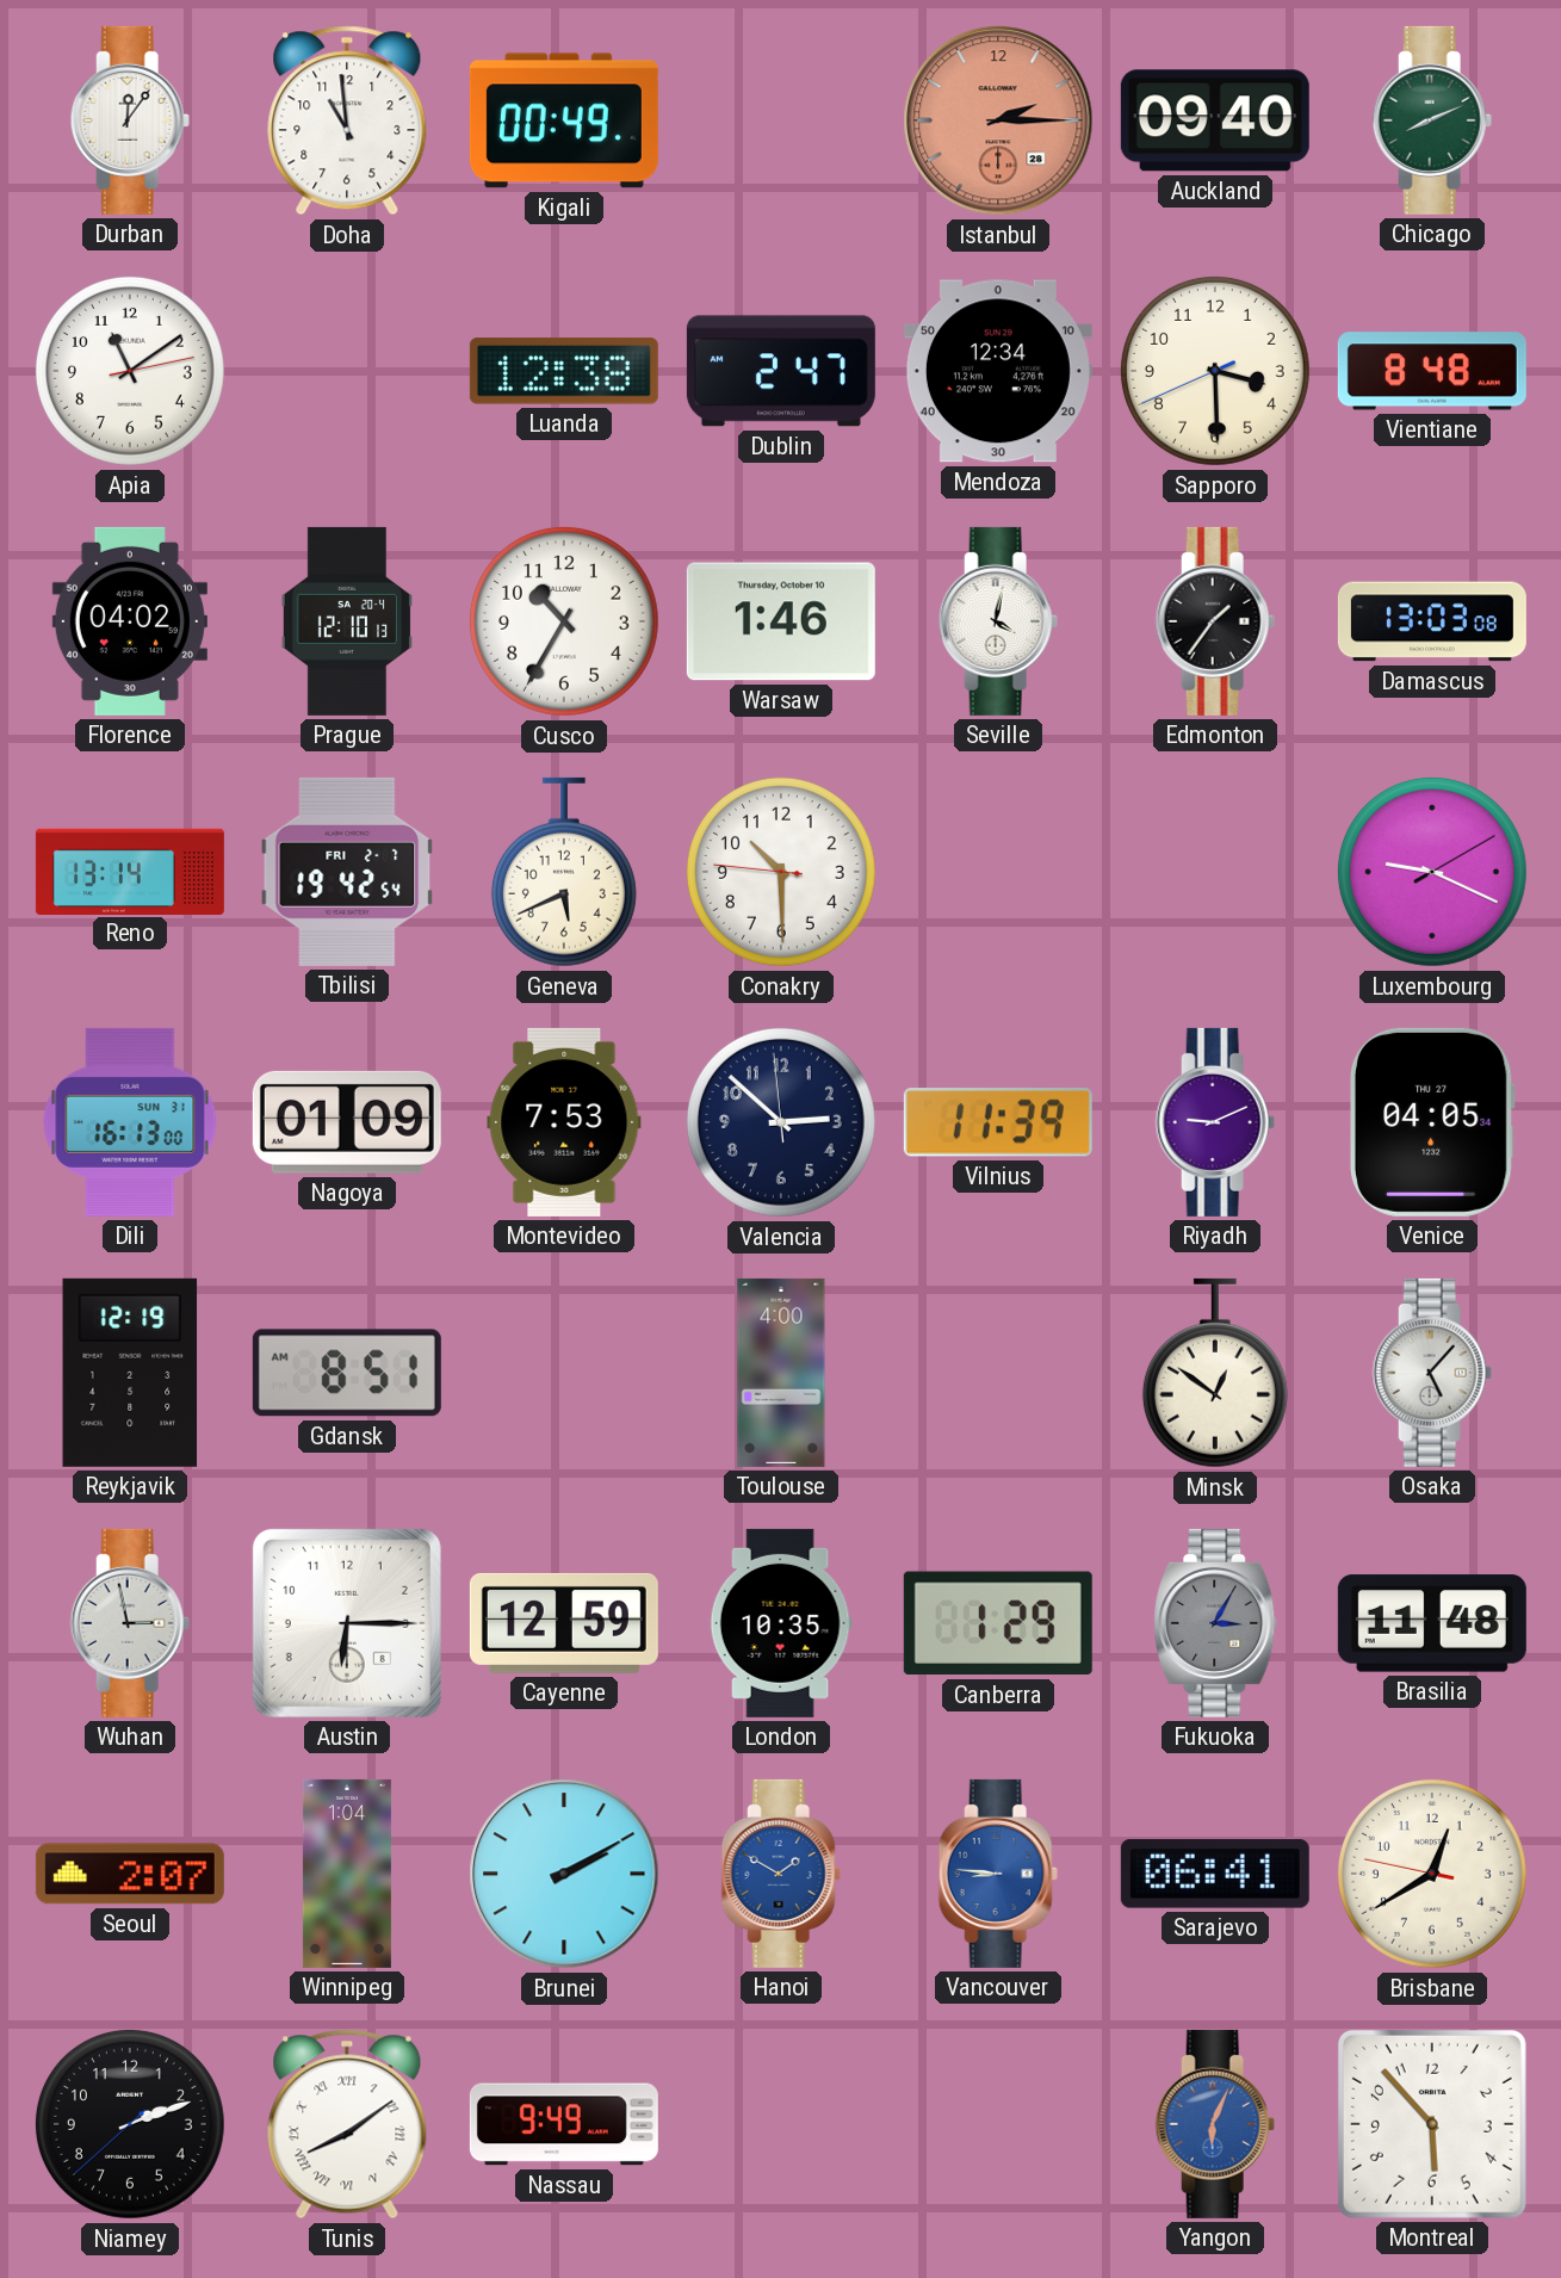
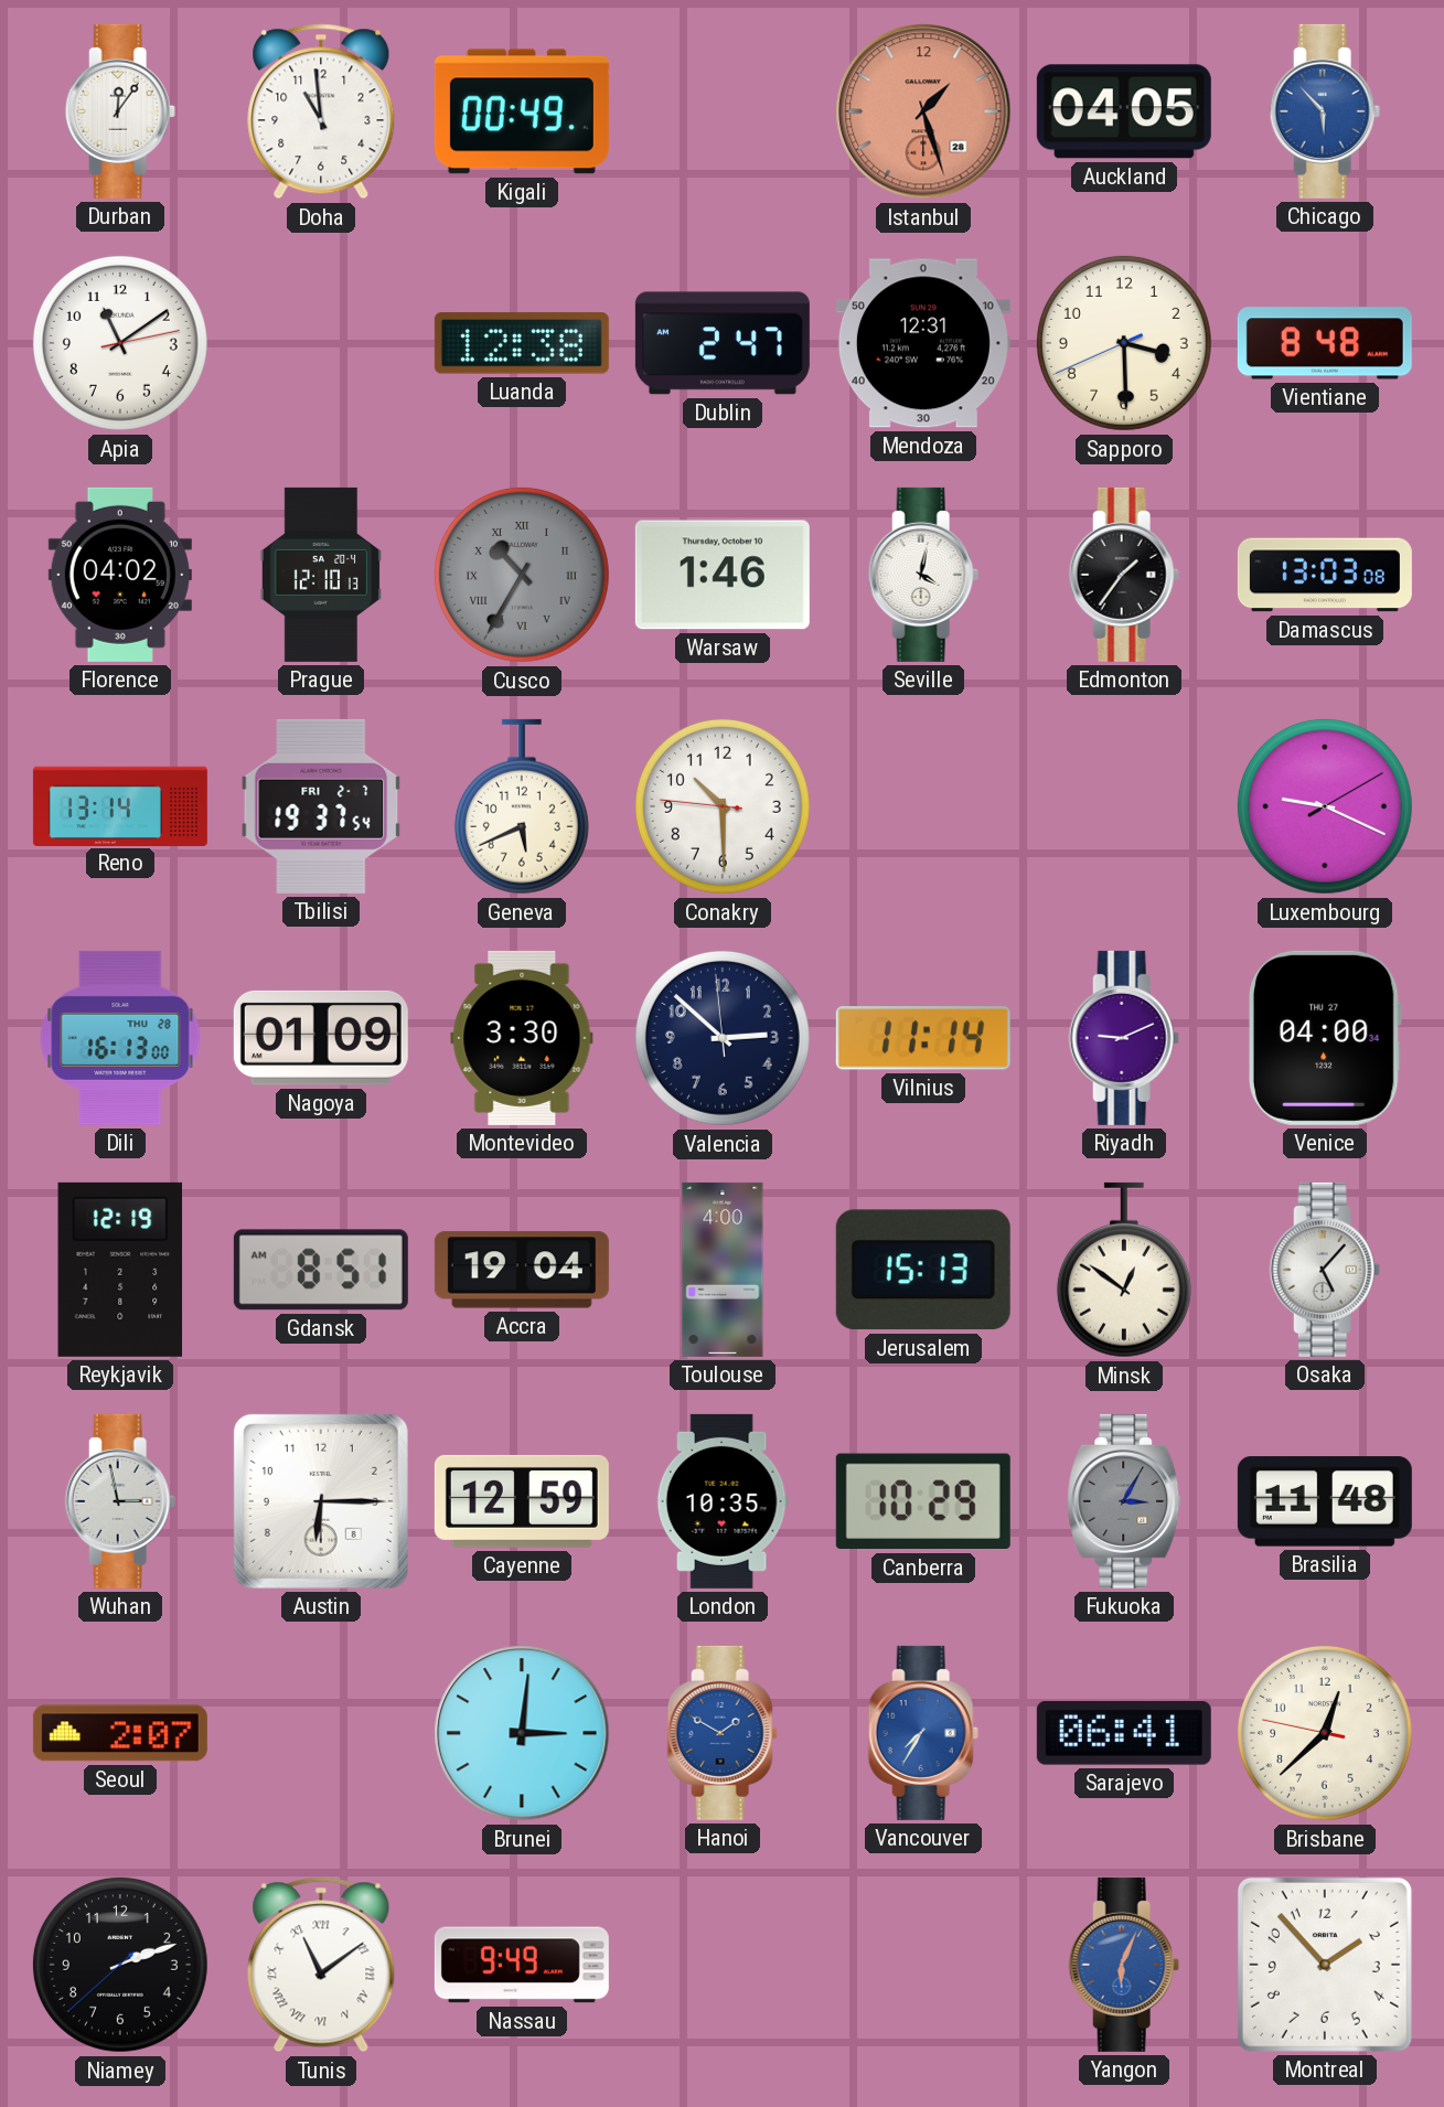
Istanbul: 2:15 -> 1:27
Auckland: 09:40 -> 04:05
Chicago: 8:11 -> 5:53
Chicago dial: green -> blue
Mendoza: 12:34 -> 12:31
Cusco dial: white -> grey
Cusco numerals: Arabic -> Roman
Tbilisi: 19:42 -> 19:37
Dili date: SUN 31 -> THU 28
Montevideo: 7:53 -> 3:30
Vilnius: 11:39 -> 11:14
Venice: 04:05 -> 04:00
Accra: none -> 19:04
Jerusalem: none -> 15:13
Canberra: 1:29 -> 10:29
Winnipeg: 1:04 -> none
Brunei: 2:10 -> 3:01
Vancouver: 8:46 -> 7:35
Brisbane: 12:39 -> 12:37
Tunis: 8:09 -> 11:09
Montreal: 5:53 -> 1:53
